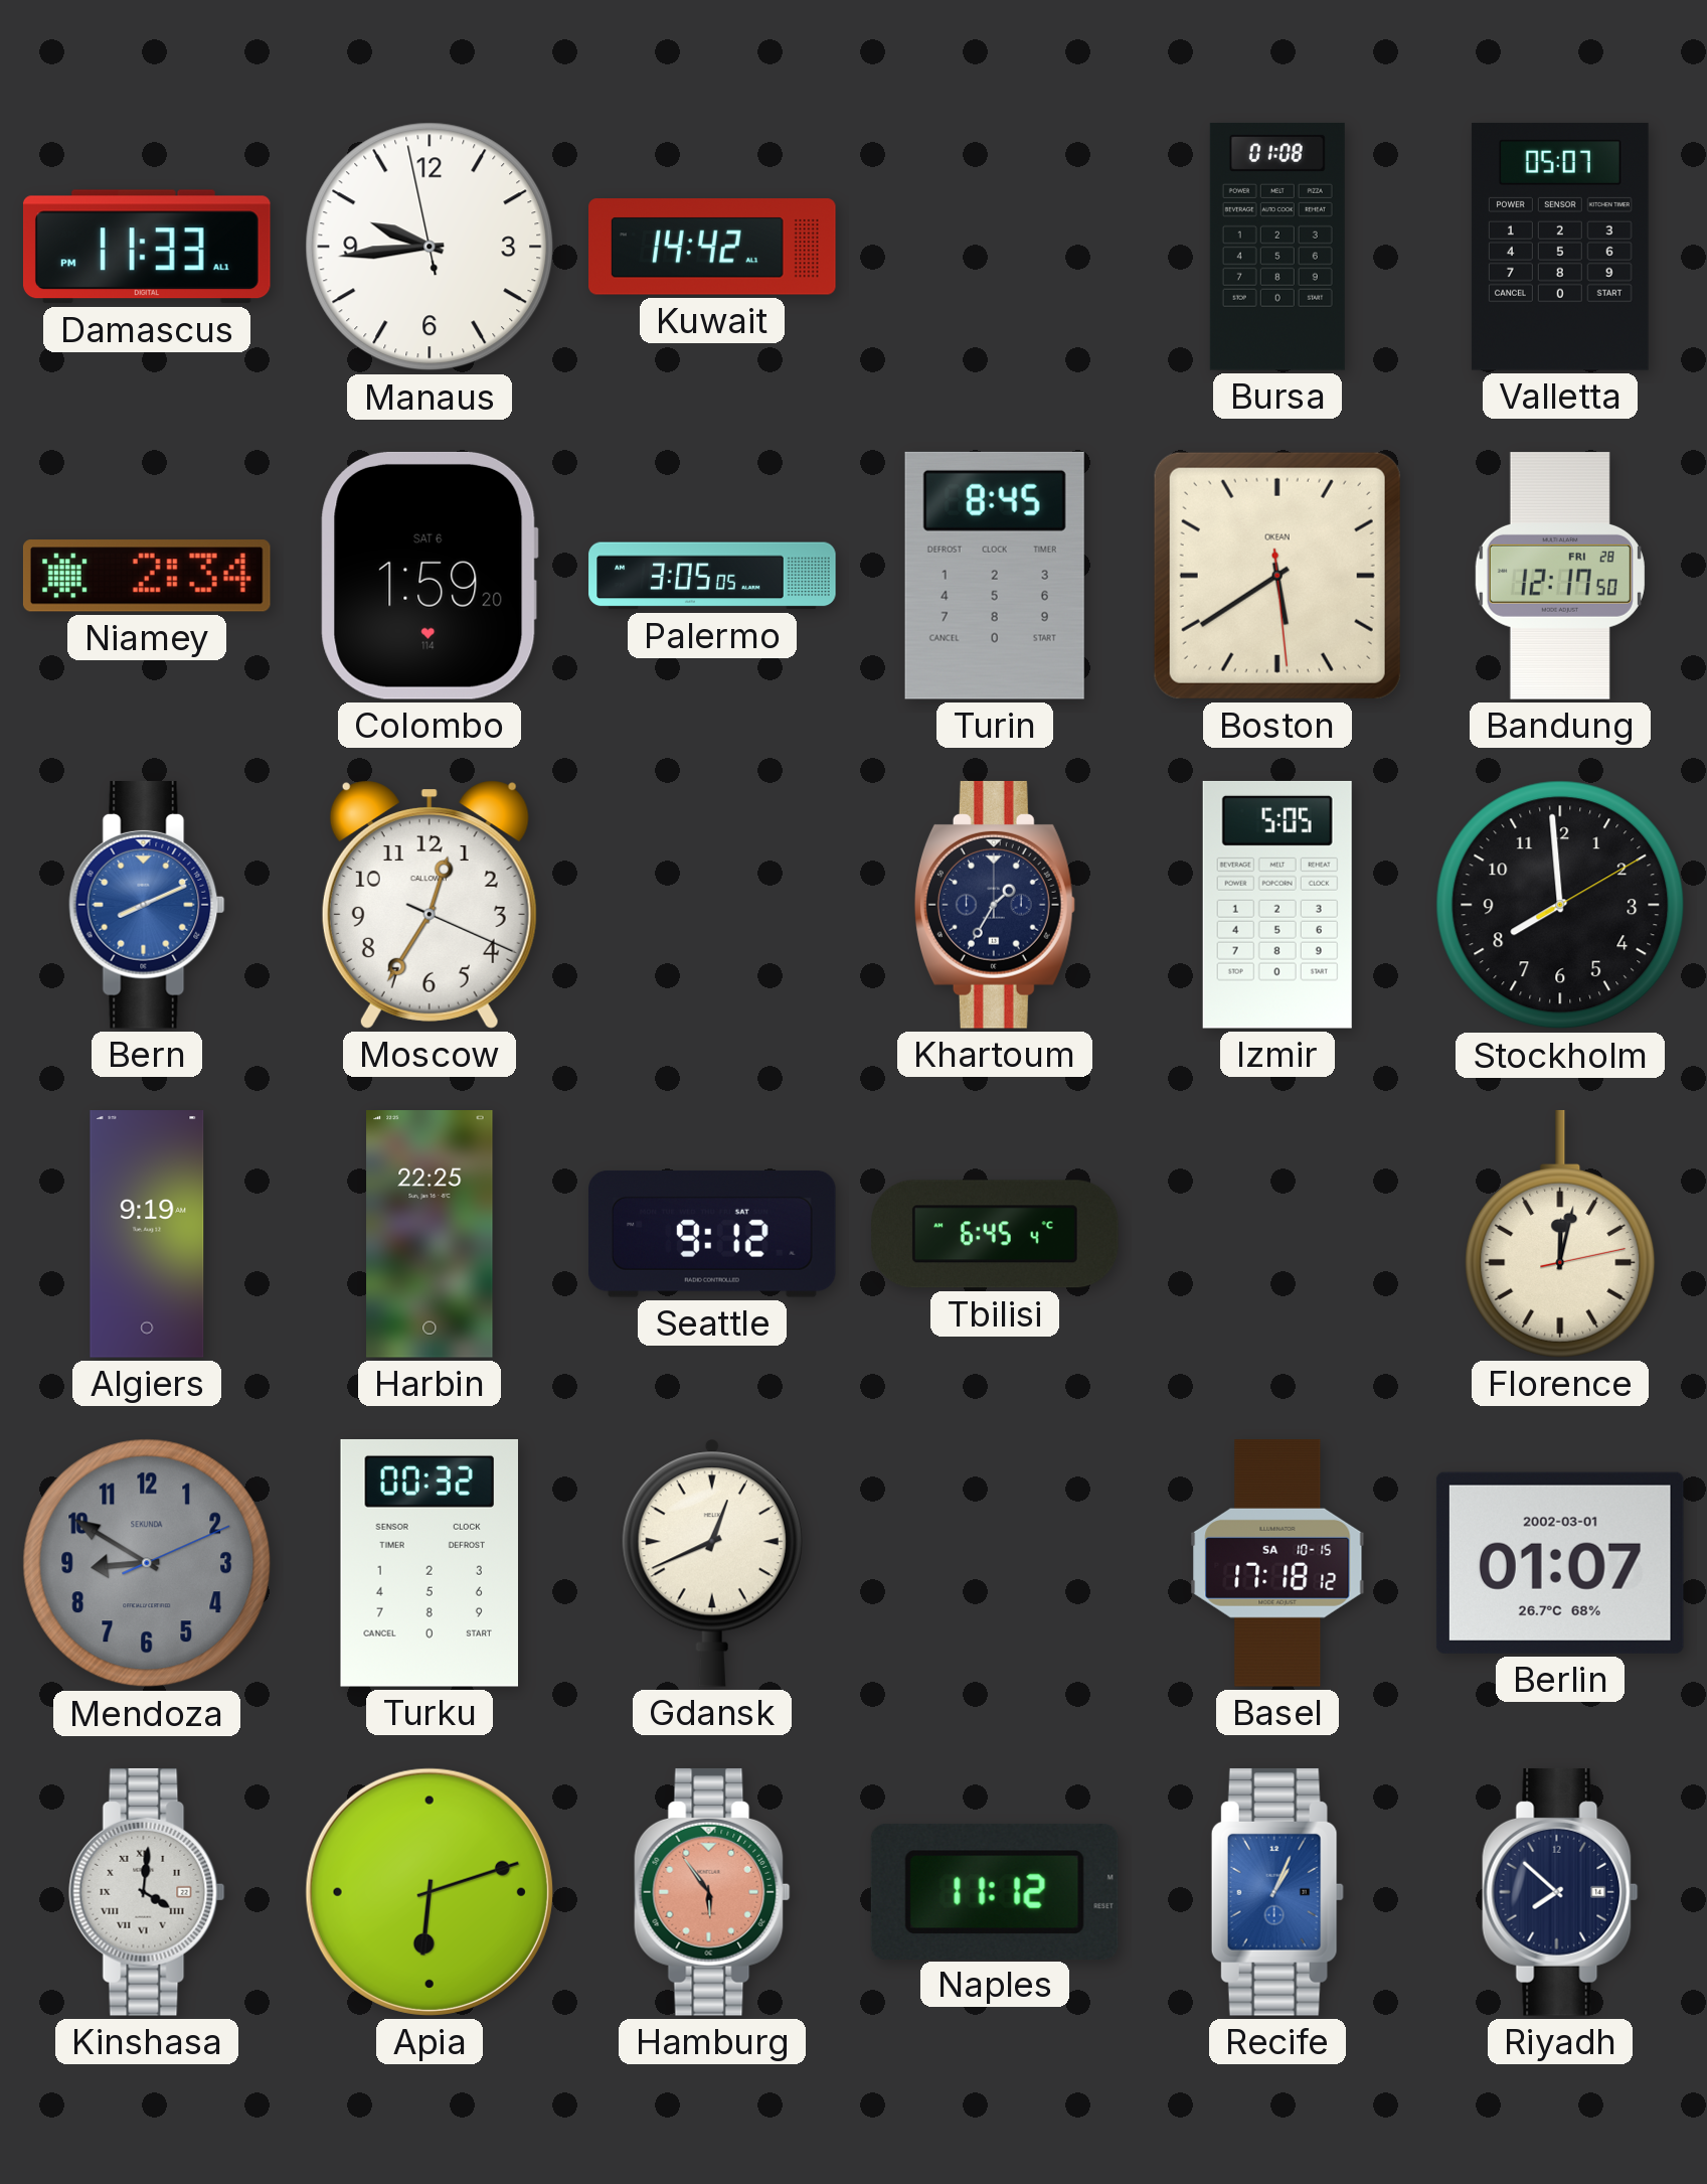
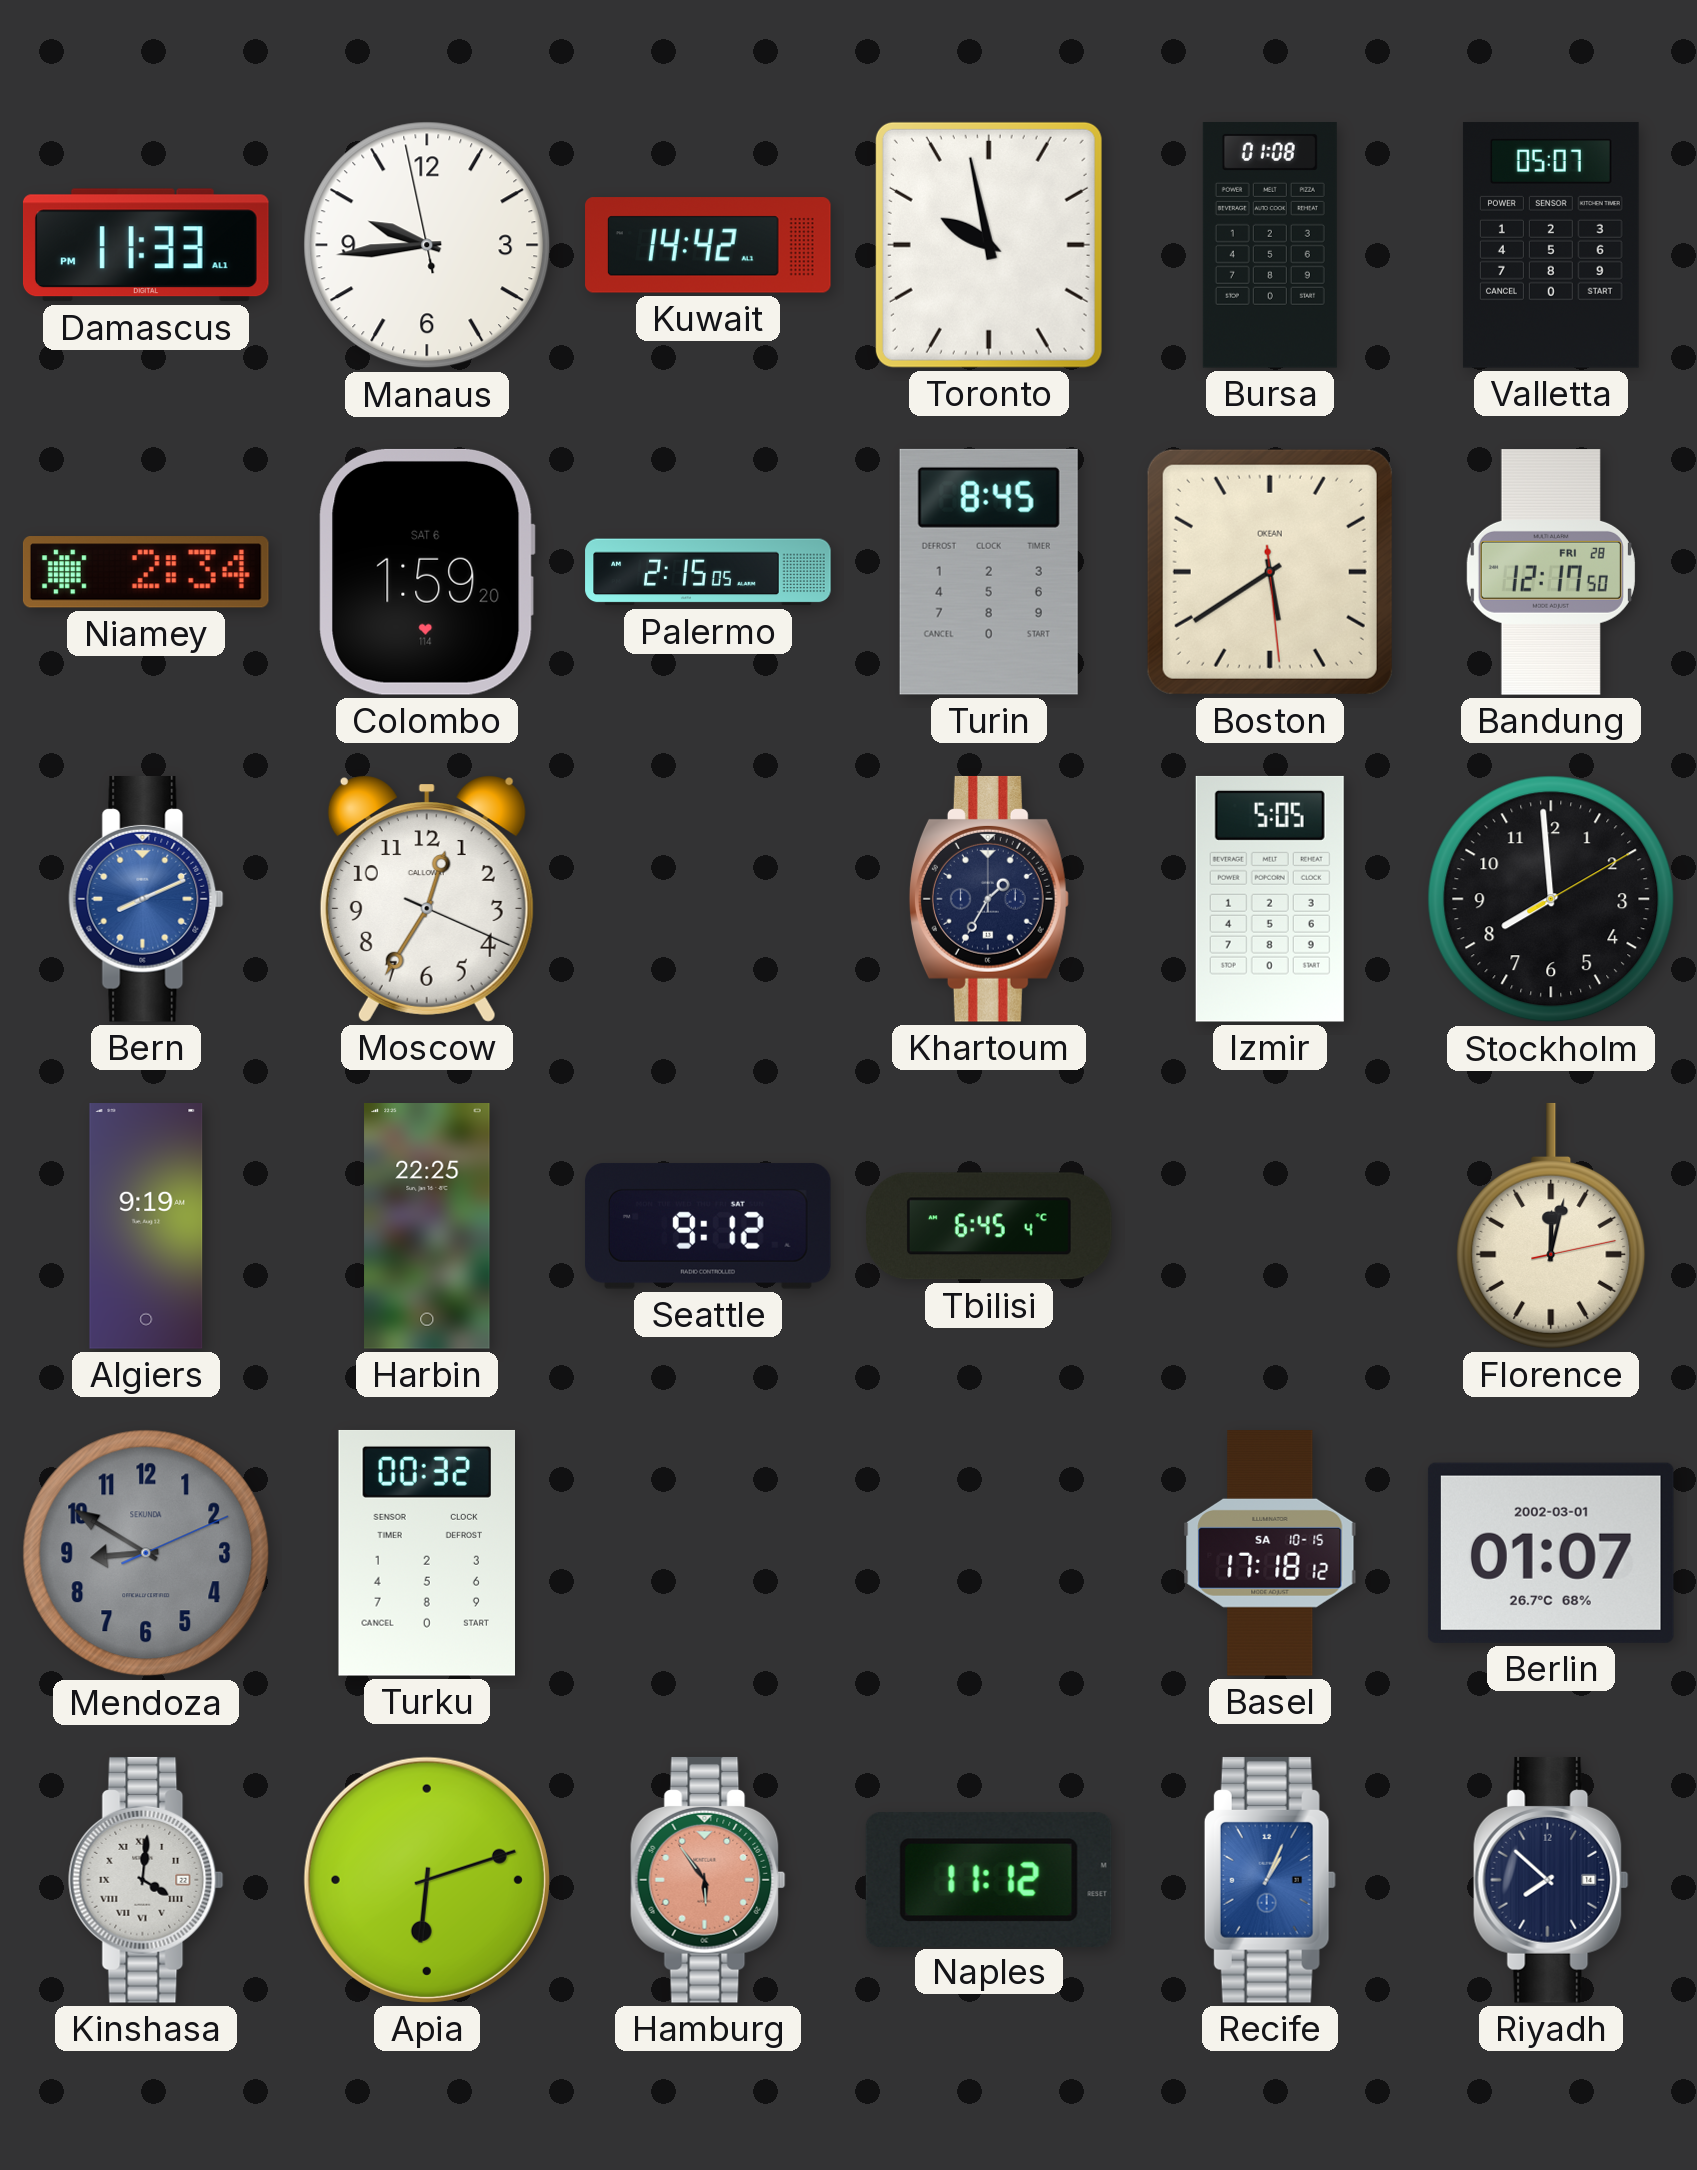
Toronto: none -> 9:58
Palermo: 3:05 -> 2:15
Gdansk: 12:41 -> none
